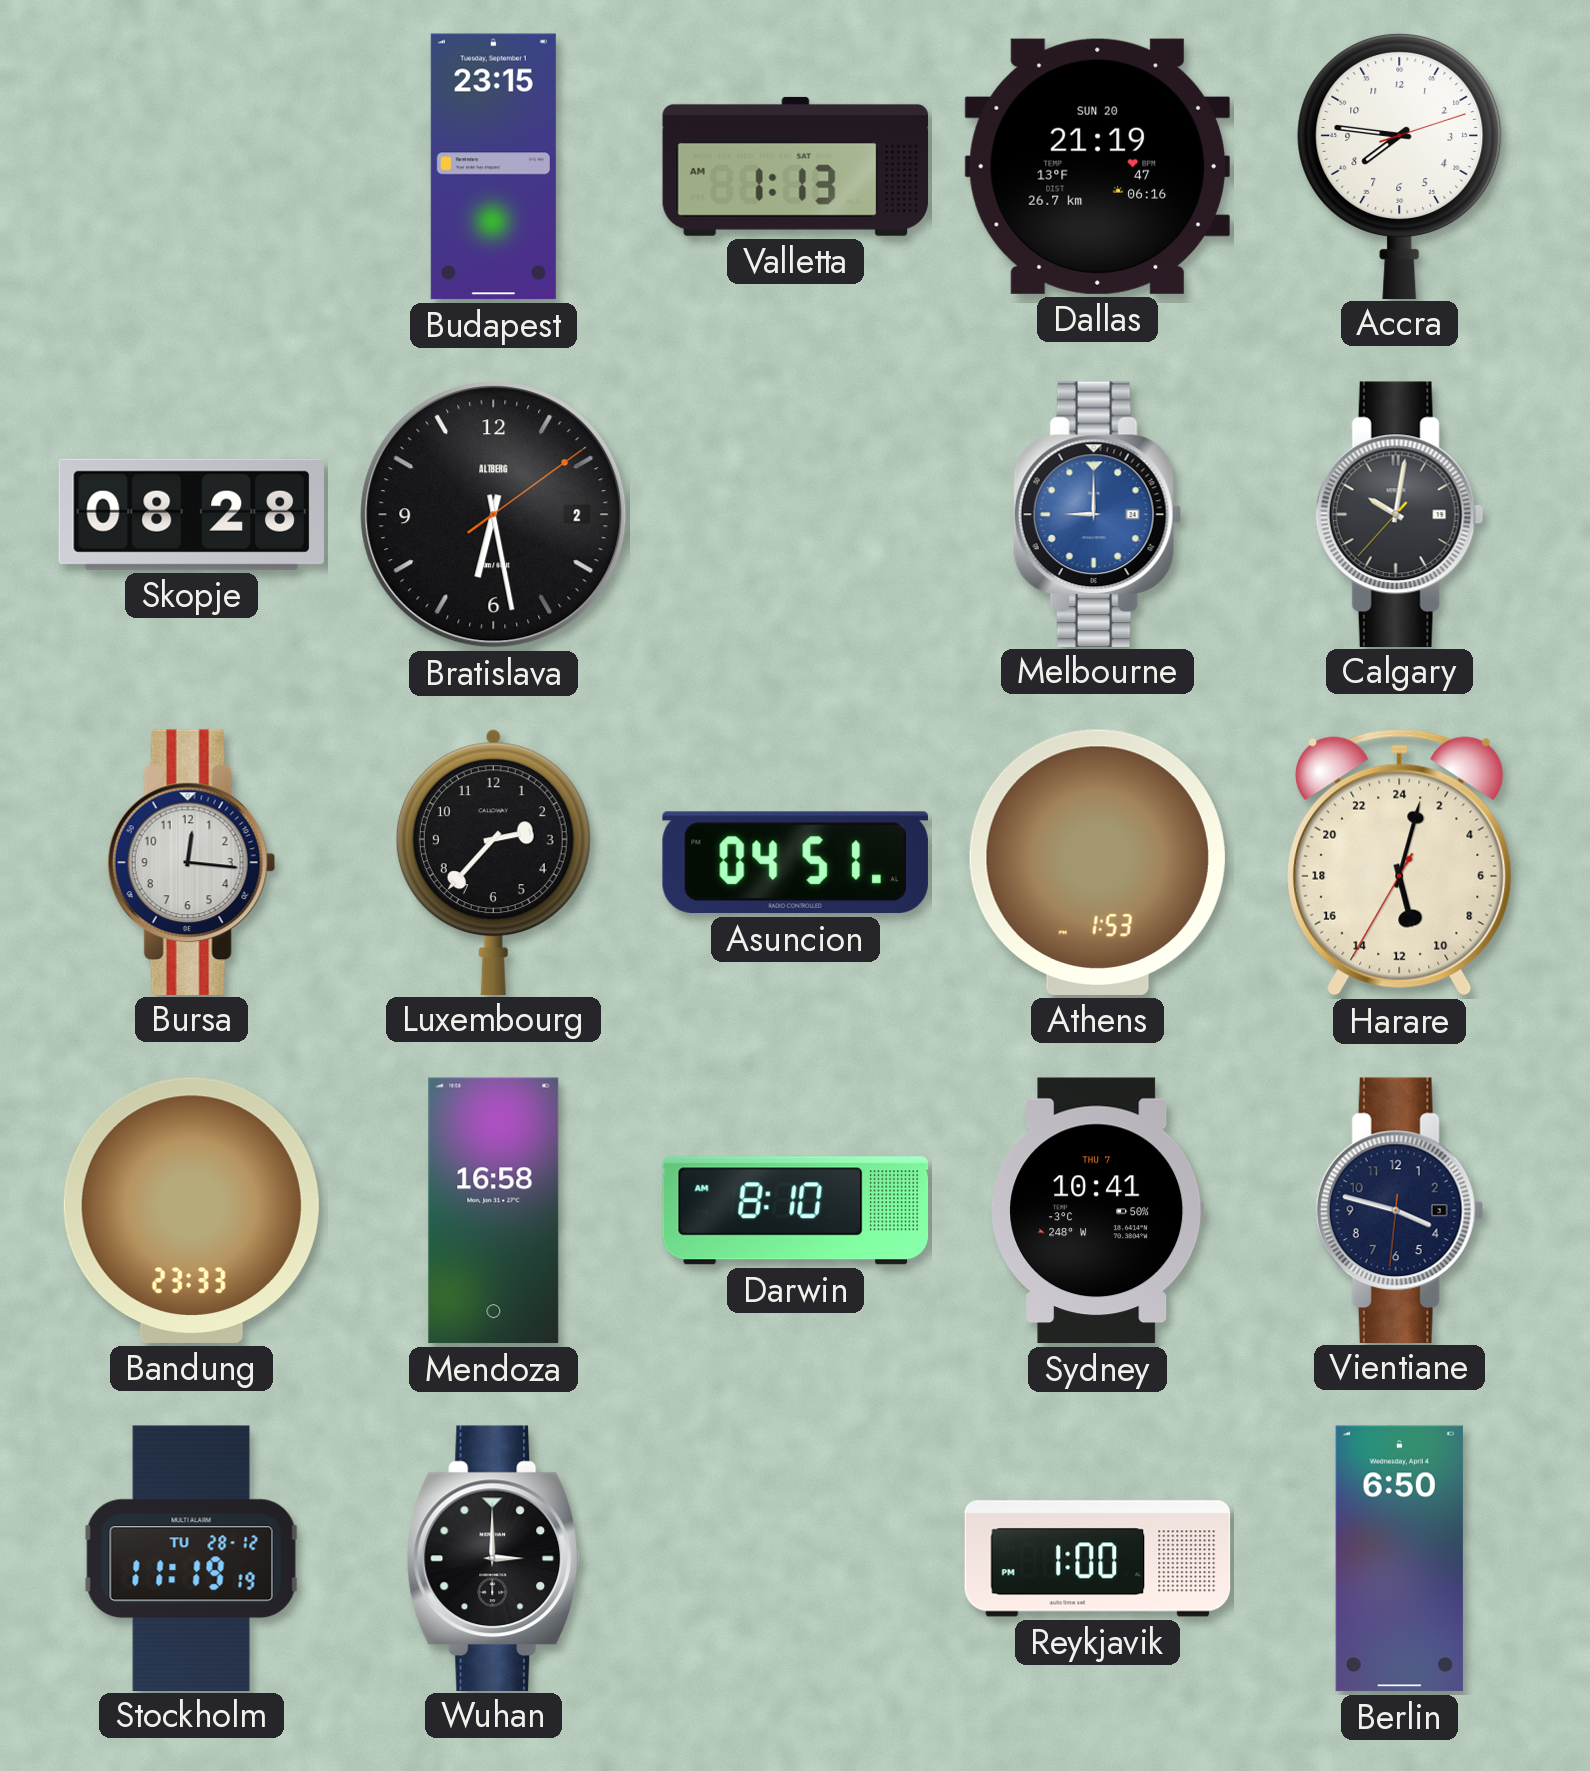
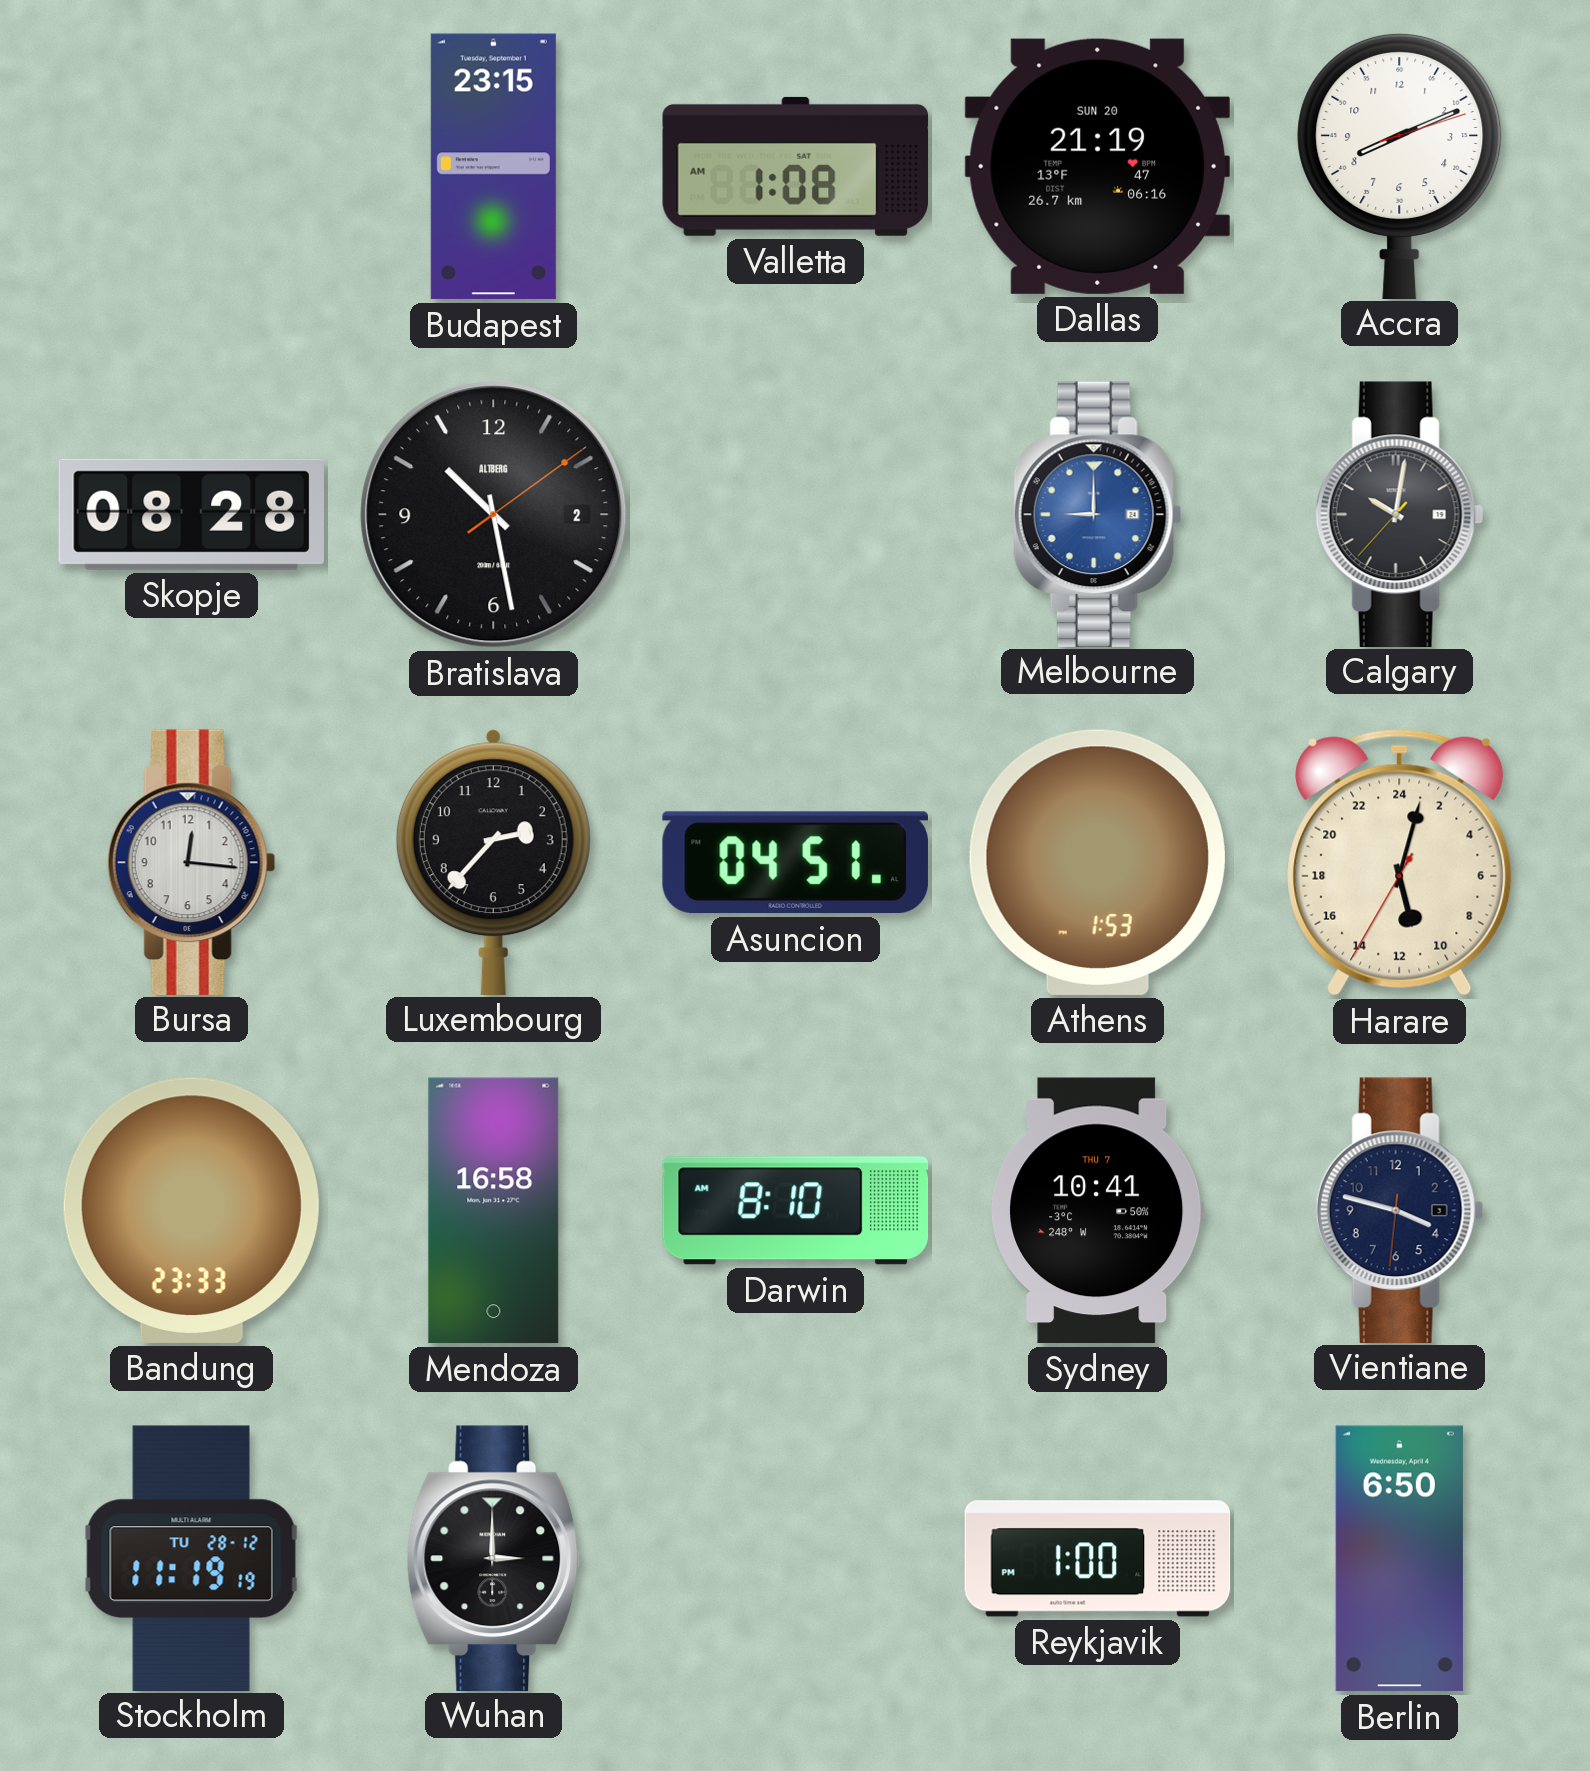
Valletta: 1:13 -> 1:08
Accra: 7:46 -> 8:11
Bratislava: 6:28 -> 10:28
